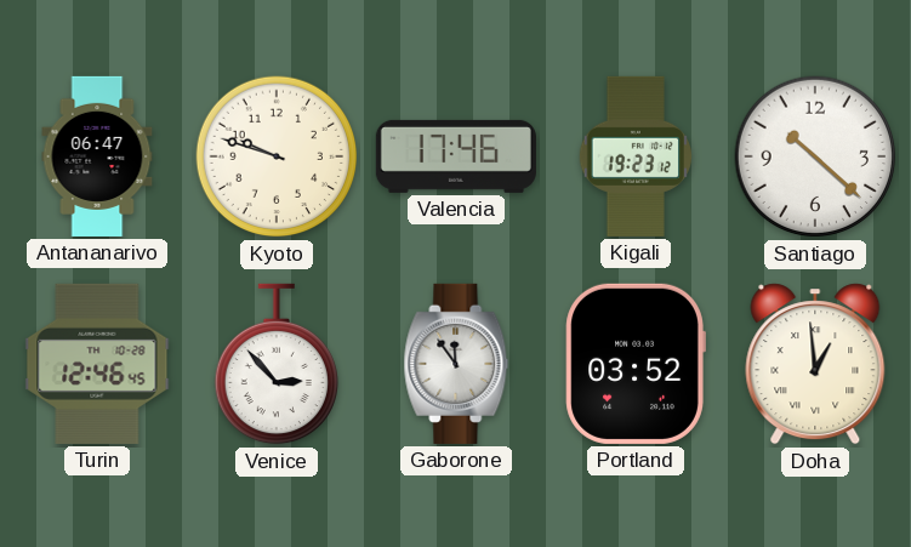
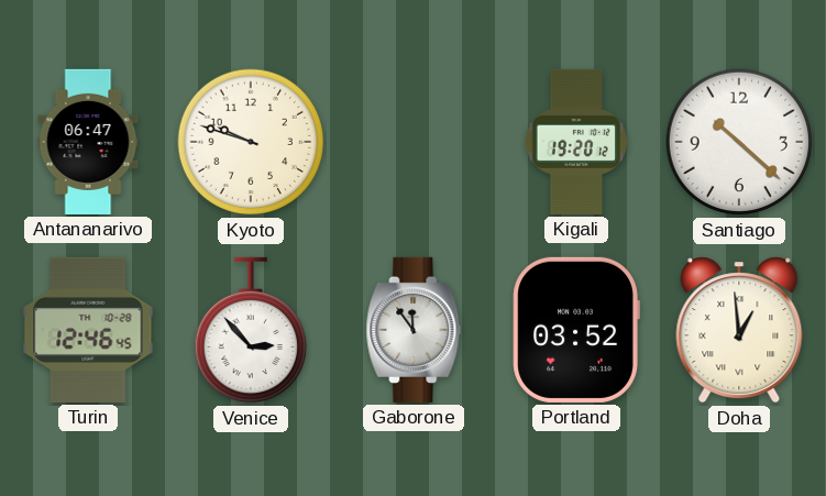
Valencia: 17:46 -> none
Kigali: 19:23 -> 19:20
